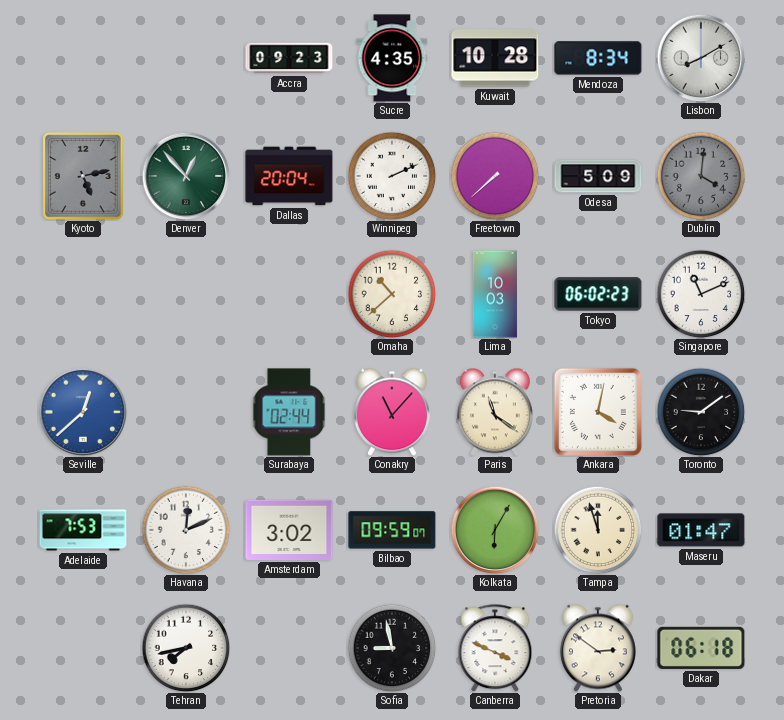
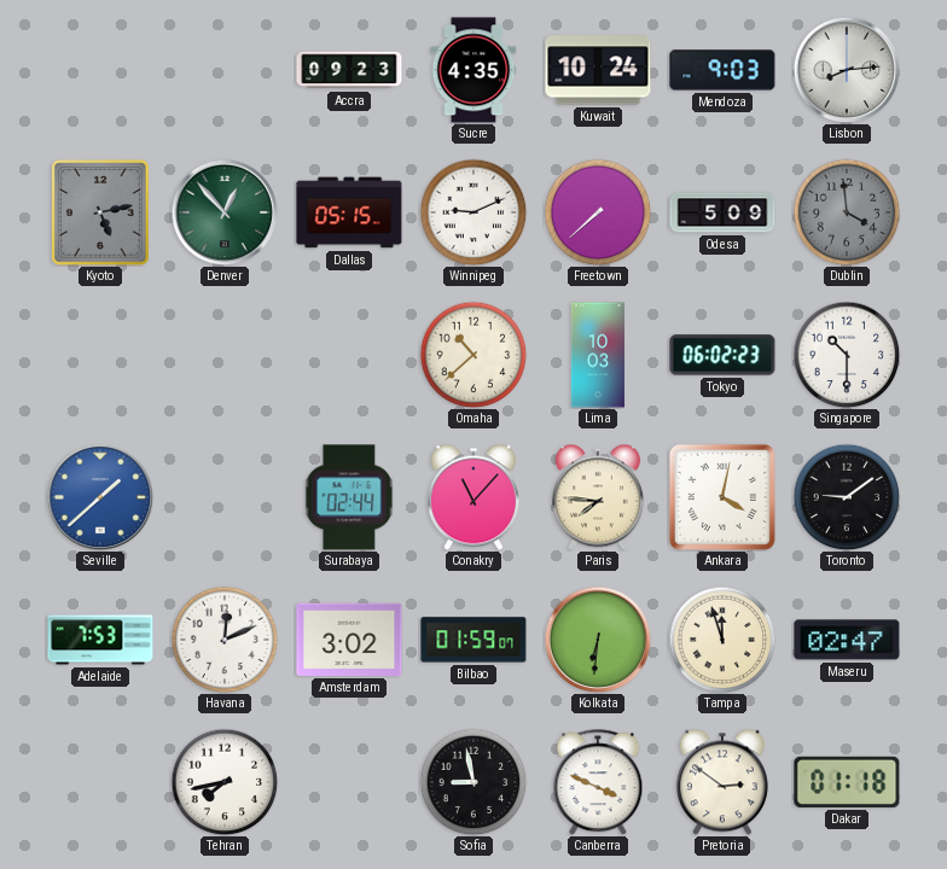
Kuwait: 10:28 -> 10:24
Mendoza: 8:34 -> 9:03
Lisbon: 8:10 -> 8:14
Dallas: 20:04 -> 05:15
Winnipeg: 2:11 -> 9:11
Dublin: 4:01 -> 3:59
Singapore: 11:11 -> 10:30
Seville: 12:38 -> 1:38
Paris: 11:21 -> 7:46
Bilbao: 09:59 -> 01:59
Kolkata: 6:05 -> 6:31
Maseru: 01:47 -> 02:47
Dakar: 06:18 -> 01:18
